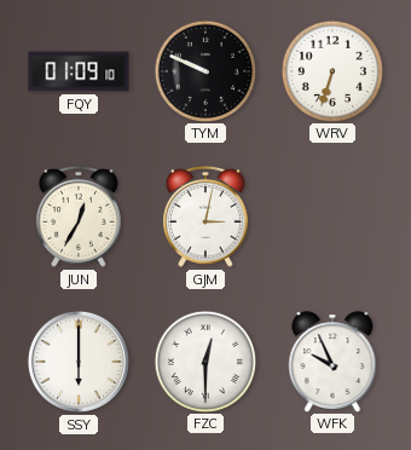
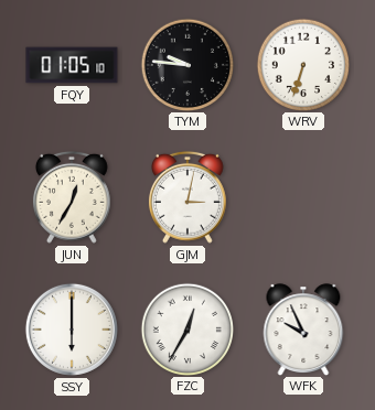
FQY: 01:09 -> 01:05
TYM: 9:49 -> 9:46
FZC: 12:30 -> 12:35
